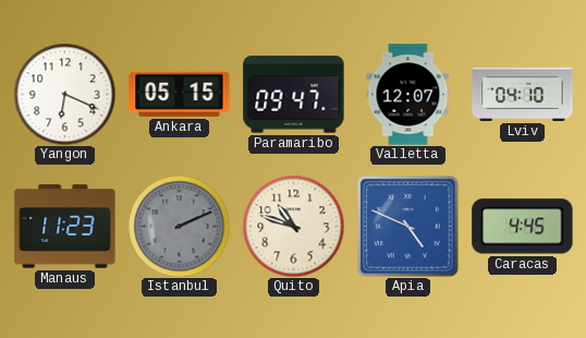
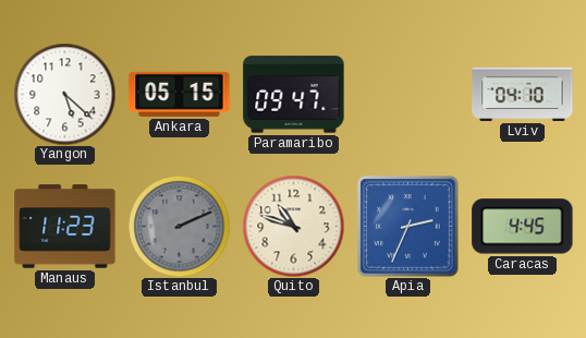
Yangon: 6:19 -> 5:22
Valletta: 12:07 -> none
Apia: 4:49 -> 2:34
